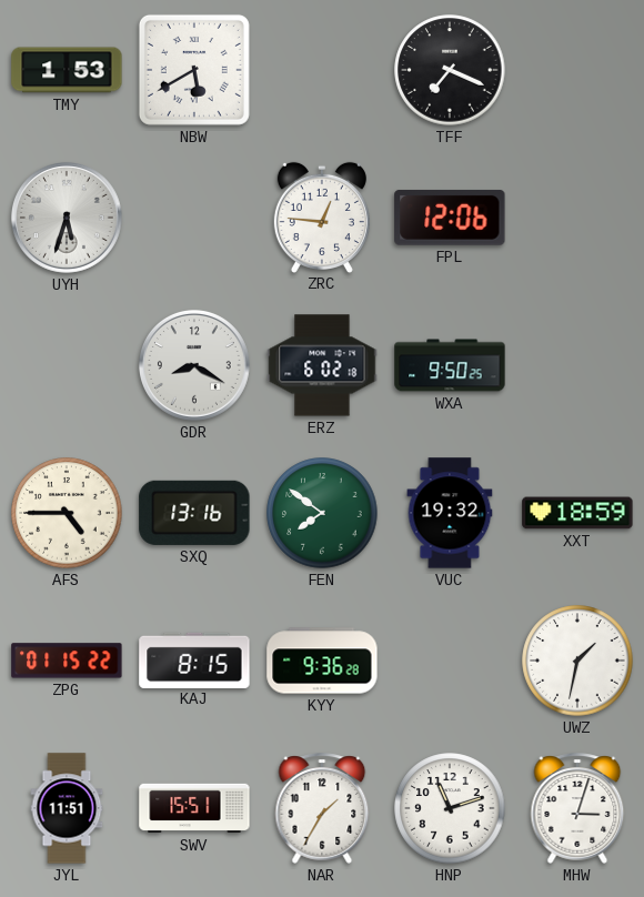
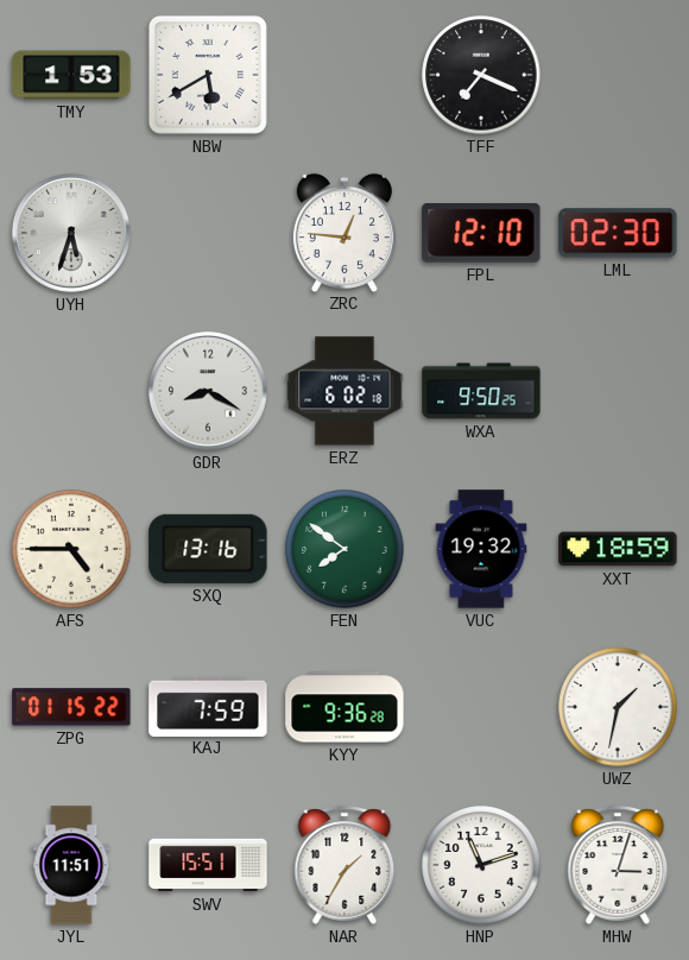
FPL: 12:06 -> 12:10
LML: none -> 02:30
KAJ: 8:15 -> 7:59
